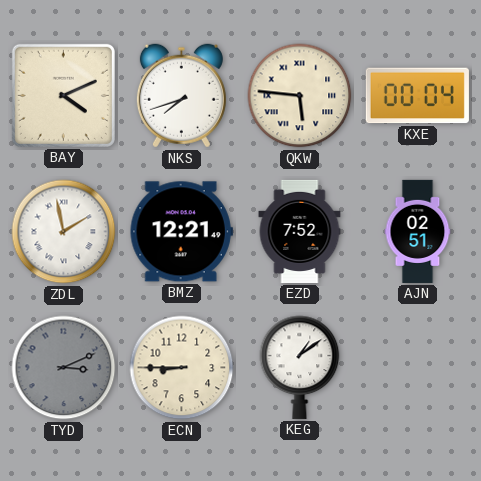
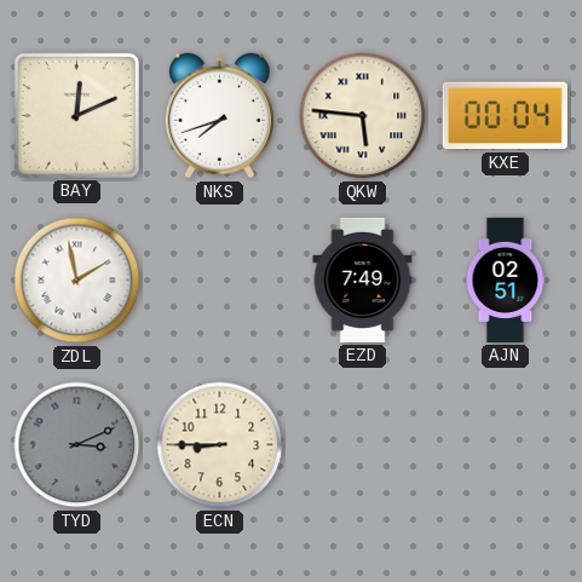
BAY: 4:11 -> 12:11
BMZ: 12:21 -> none
EZD: 7:52 -> 7:49
KEG: 1:09 -> none
